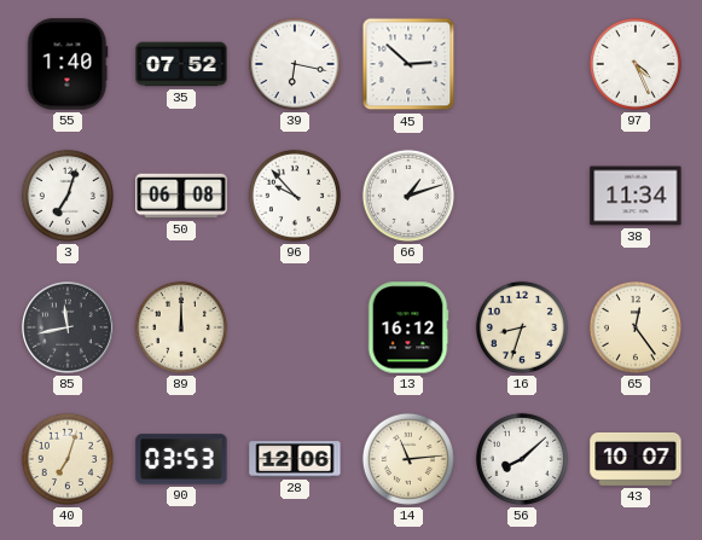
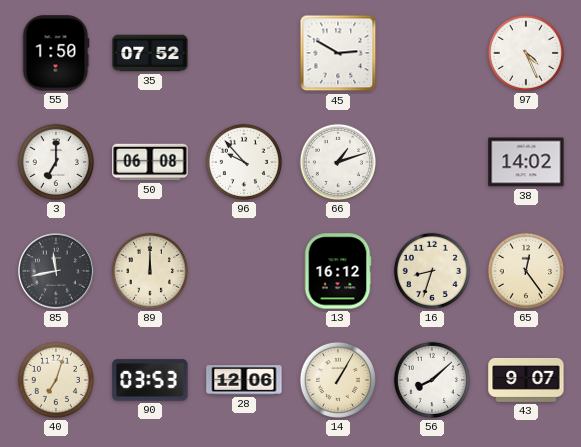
55: 1:40 -> 1:50
39: 6:17 -> none
45: 2:52 -> 2:50
3: 7:03 -> 7:00
38: 11:34 -> 14:02
14: 11:14 -> 1:05
43: 10:07 -> 9:07
